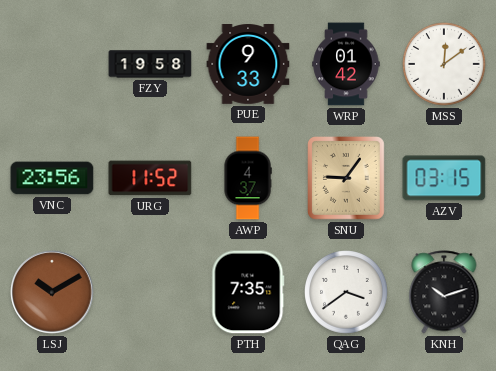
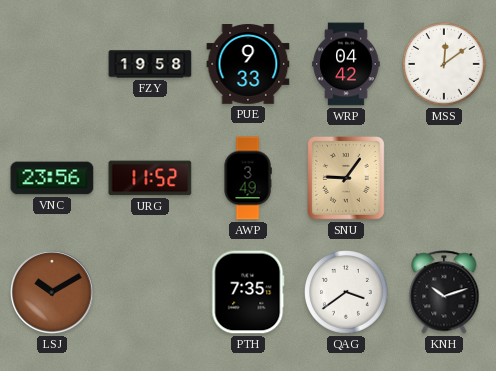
WRP: 01:42 -> 04:42
AWP: 4:37 -> 3:49
AZV: 03:15 -> none
